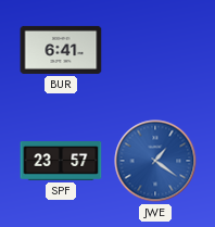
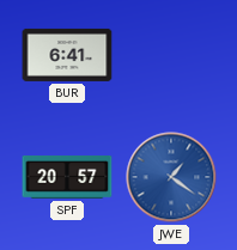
SPF: 23:57 -> 20:57
